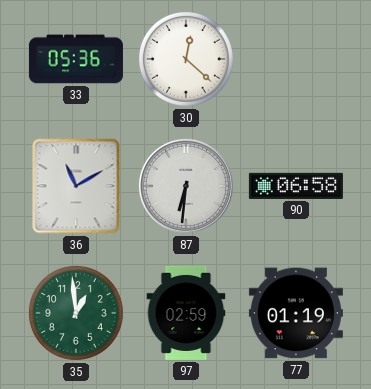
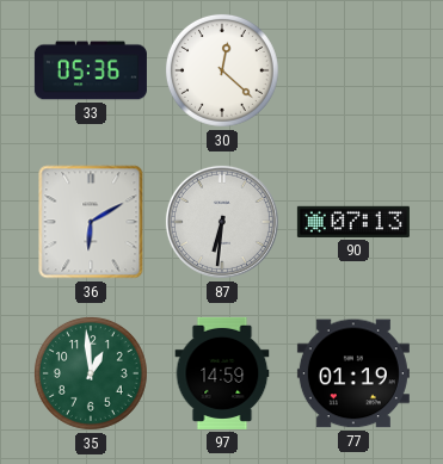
36: 11:10 -> 6:10
90: 06:58 -> 07:13
97: 02:59 -> 14:59
